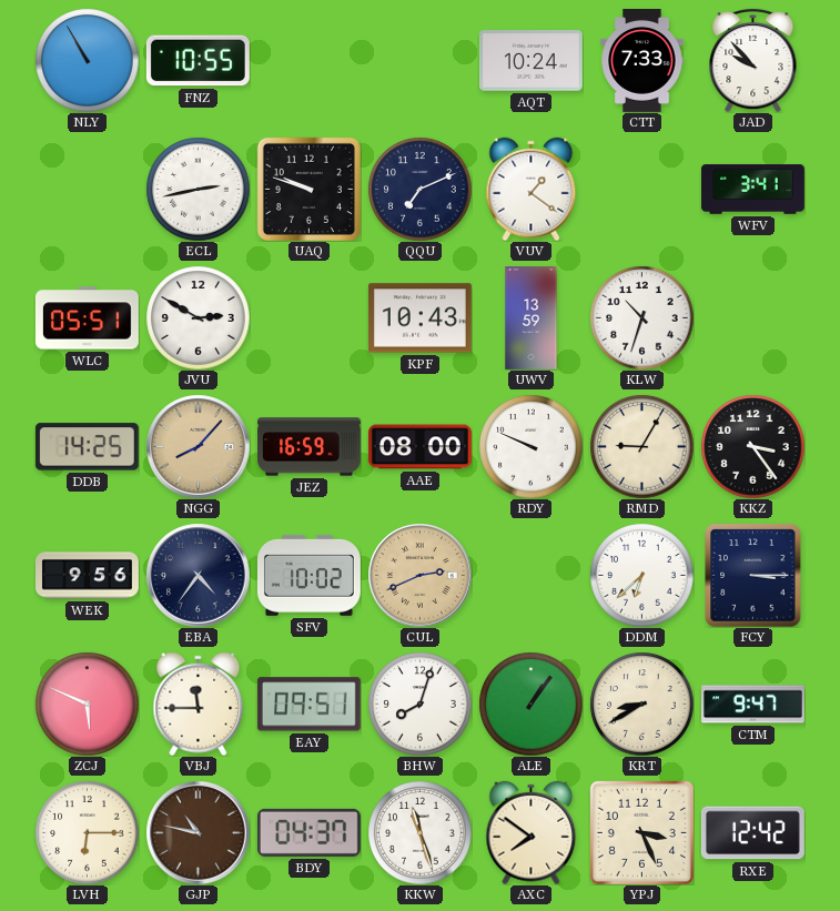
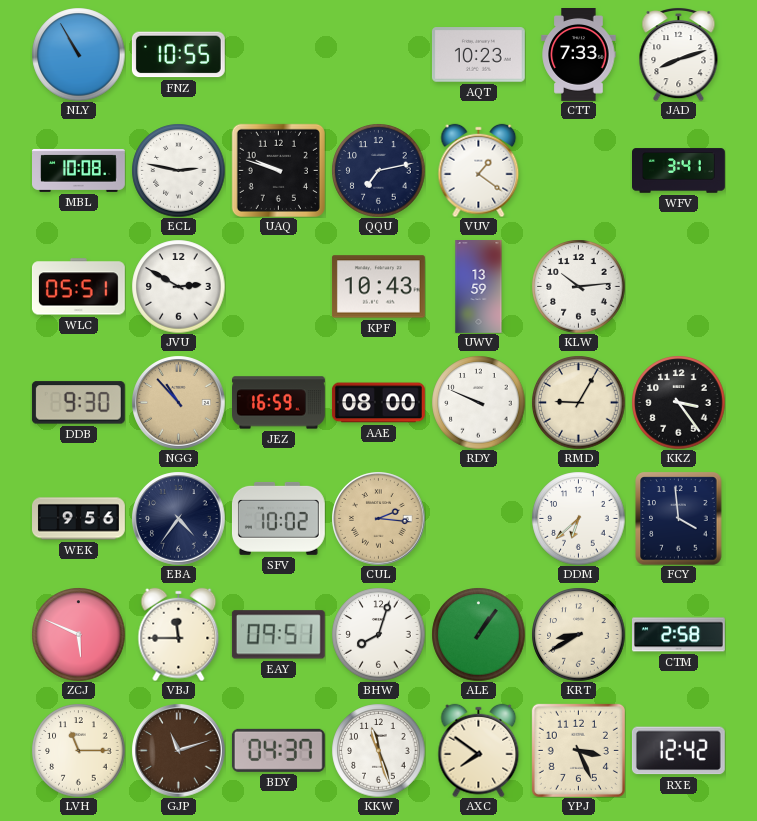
AQT: 10:24 -> 10:23
JAD: 9:53 -> 8:12
MBL: none -> 10:08
ECL: 2:43 -> 2:47
QQU: 7:11 -> 7:13
KLW: 10:33 -> 10:14
DDB: 14:25 -> 9:30
NGG: 8:07 -> 10:53
CUL: 2:41 -> 2:16
FCY: 3:15 -> 3:59
CTM: 9:47 -> 2:58
LVH: 6:15 -> 11:15
GJP: 10:47 -> 11:12
